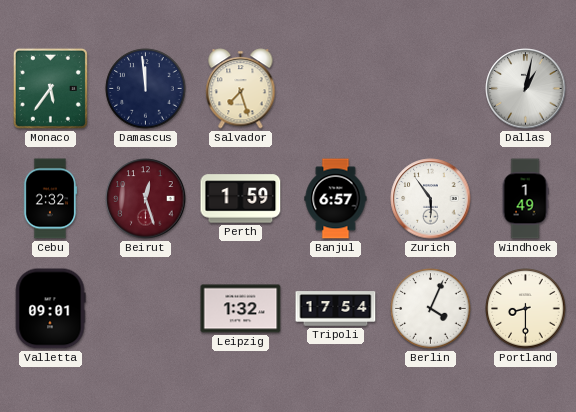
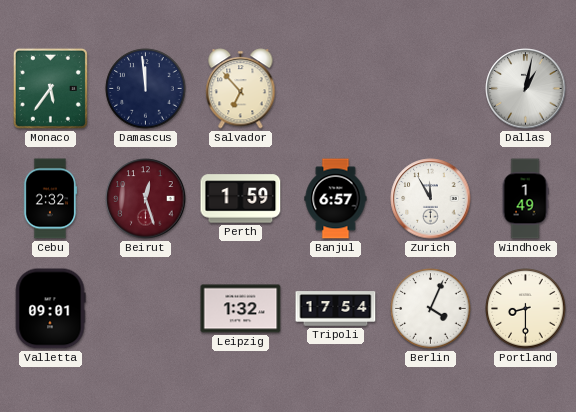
Salvador: 7:27 -> 6:53
Zurich: 5:54 -> 11:55
